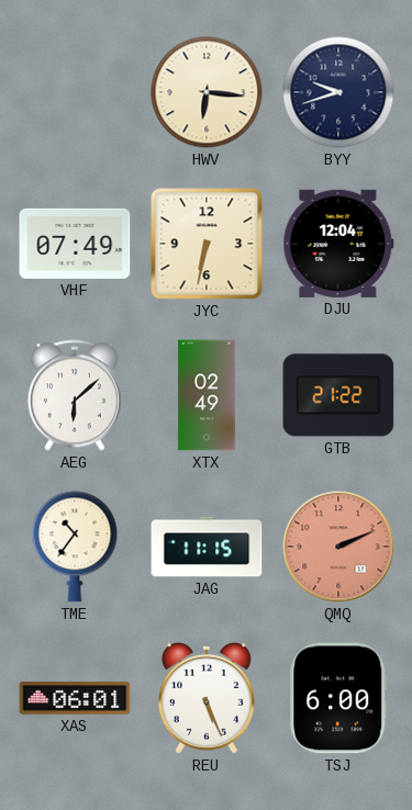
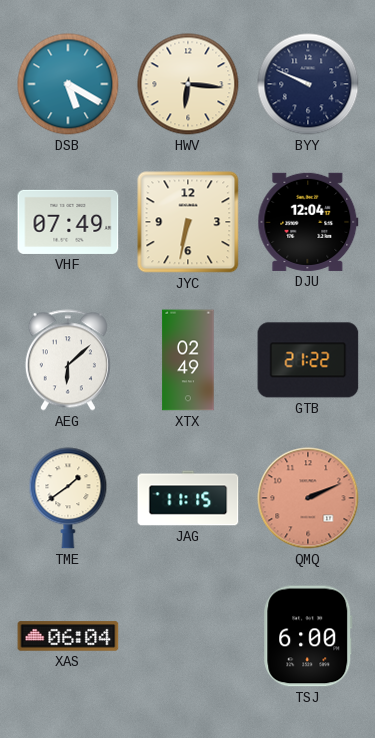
DSB: none -> 5:20
BYY: 9:42 -> 9:49
TME: 10:36 -> 1:39
XAS: 06:01 -> 06:04
REU: 5:26 -> none
